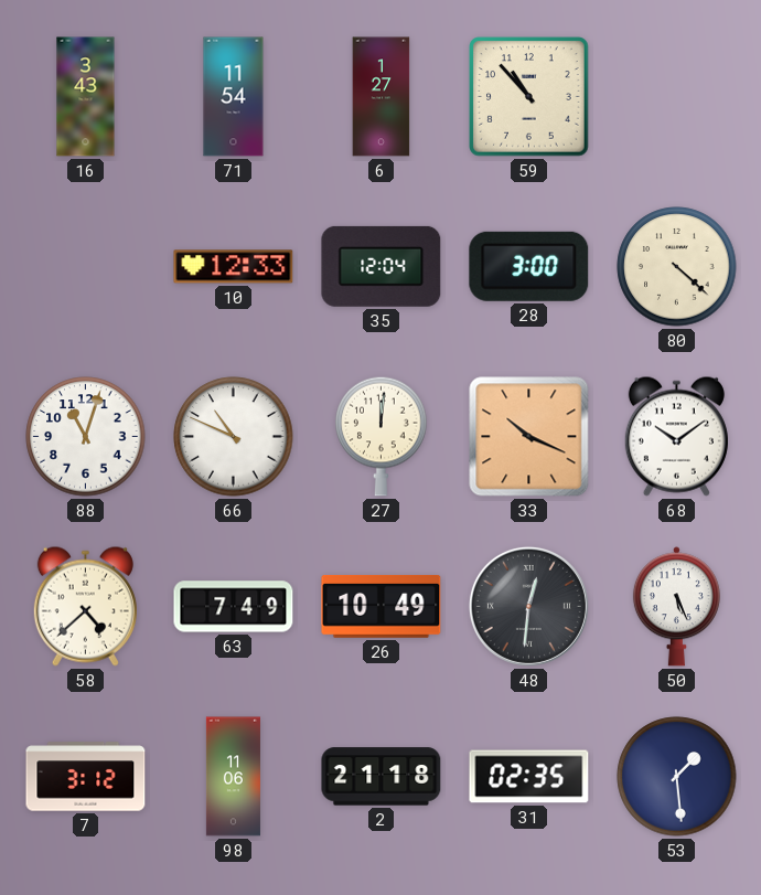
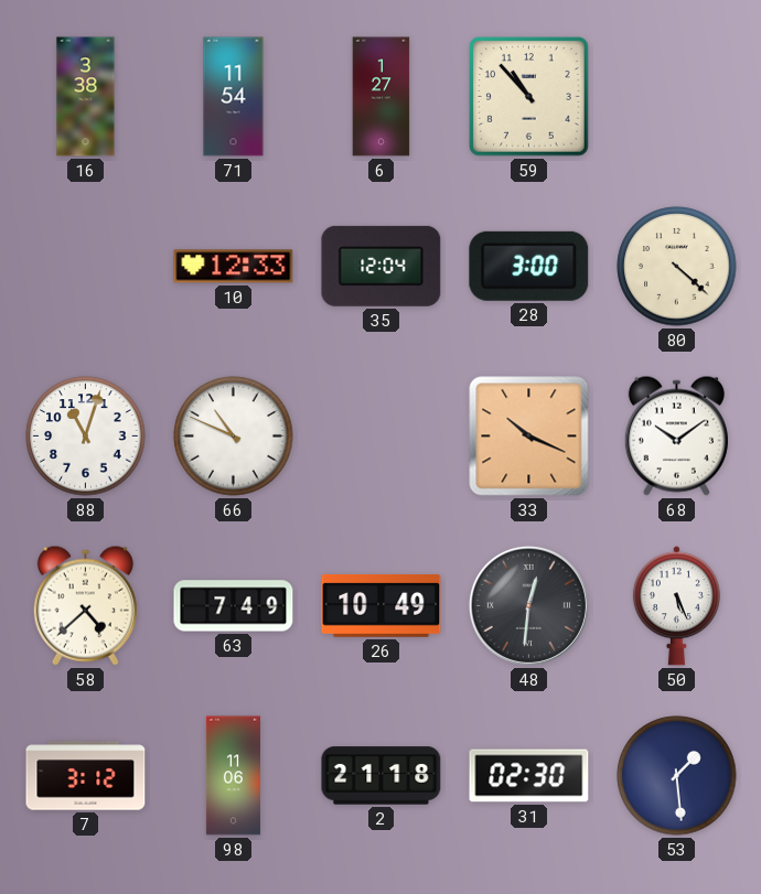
16: 3:43 -> 3:38
27: 12:01 -> none
31: 02:35 -> 02:30
